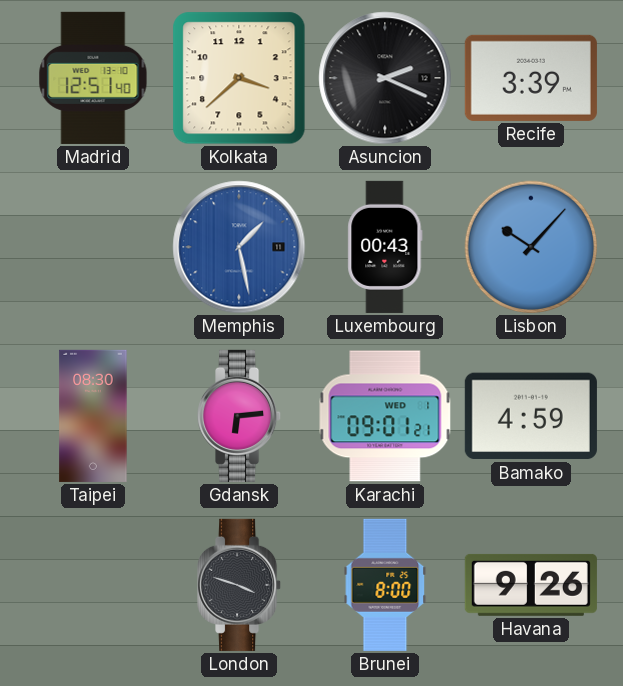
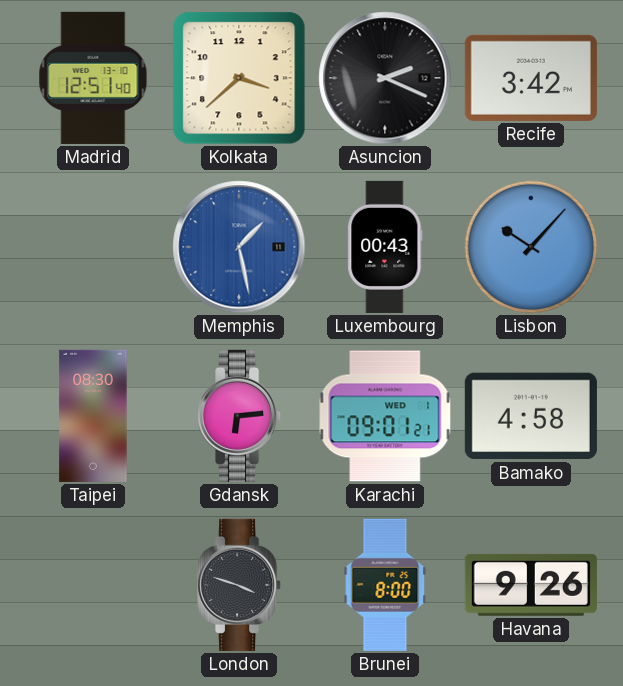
Recife: 3:39 -> 3:42
Bamako: 4:59 -> 4:58
